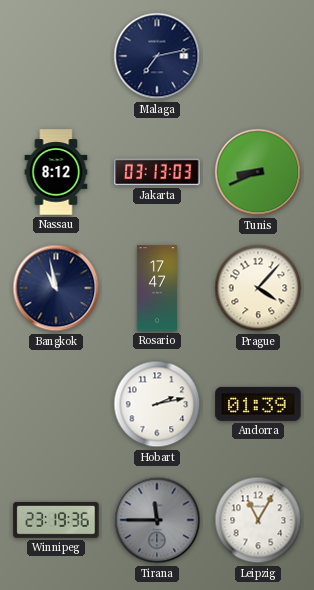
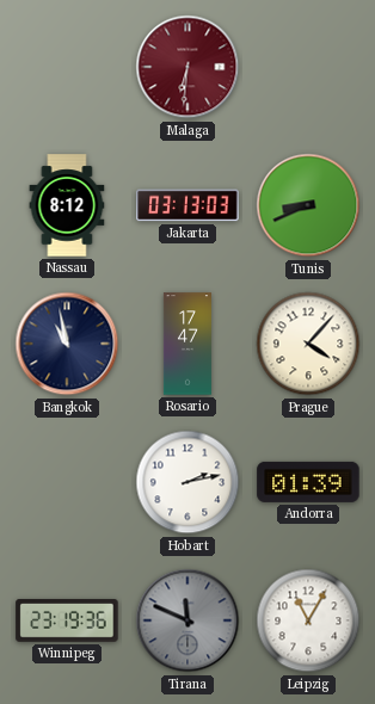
Malaga: 7:13 -> 6:31
Malaga dial: navy -> burgundy
Tirana: 11:45 -> 11:49
